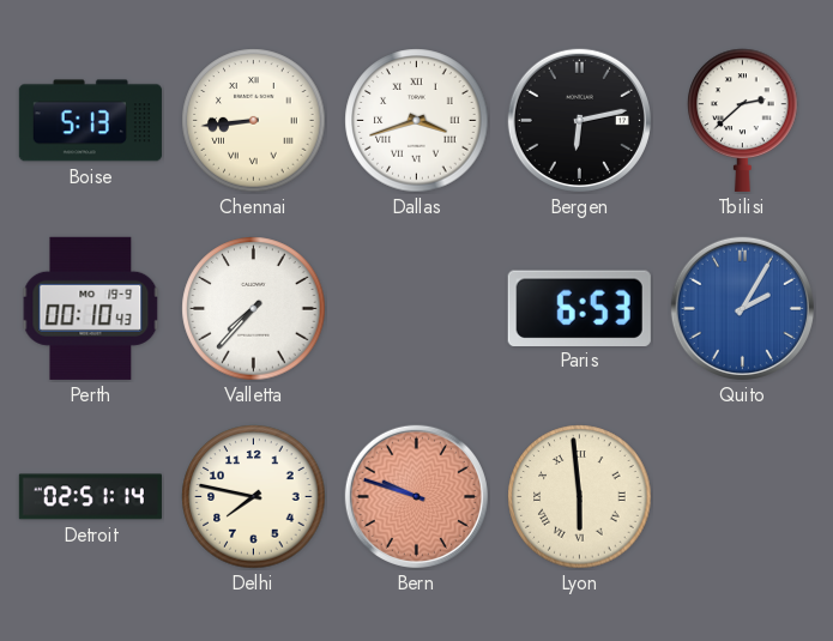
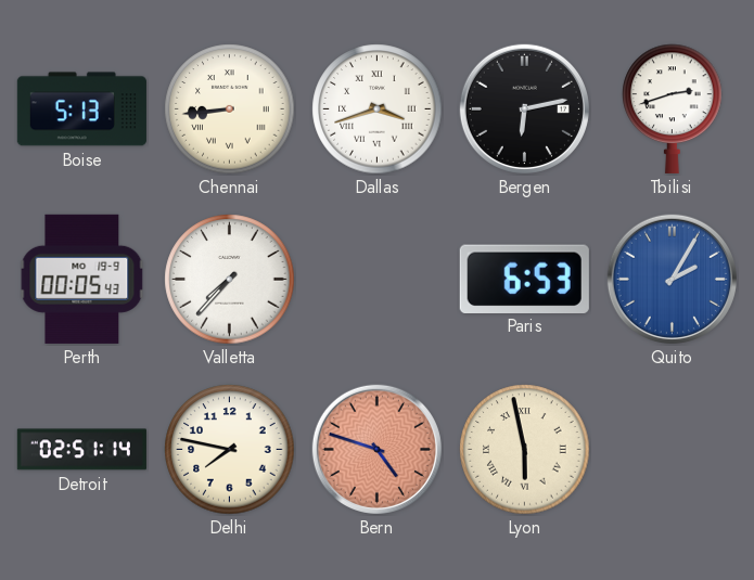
Tbilisi: 2:38 -> 2:42
Perth: 00:10 -> 00:05
Bern: 9:48 -> 4:48
Lyon: 5:59 -> 5:58
